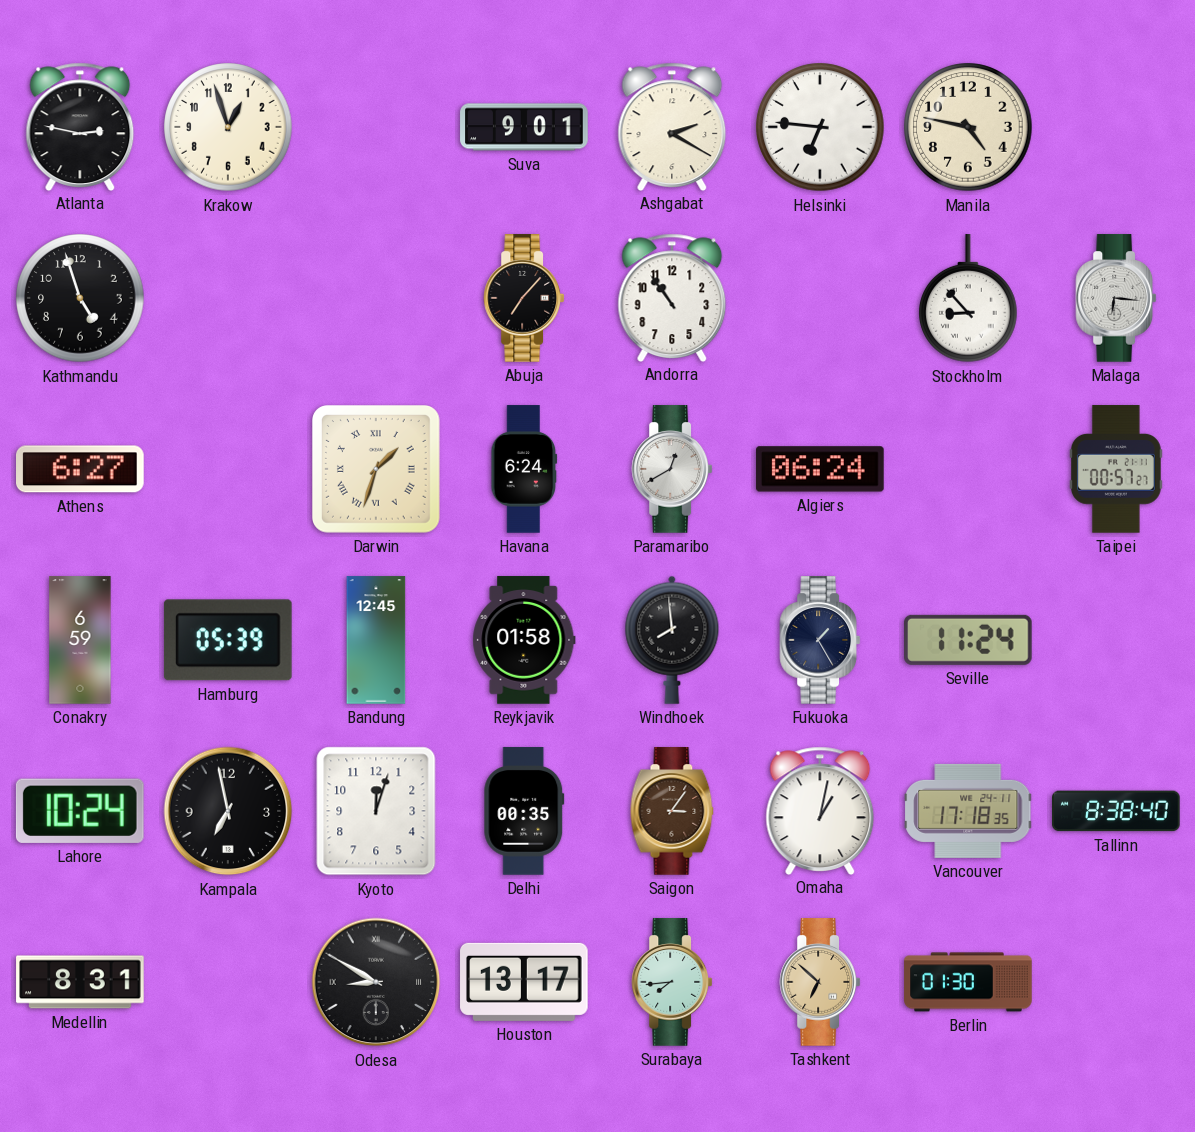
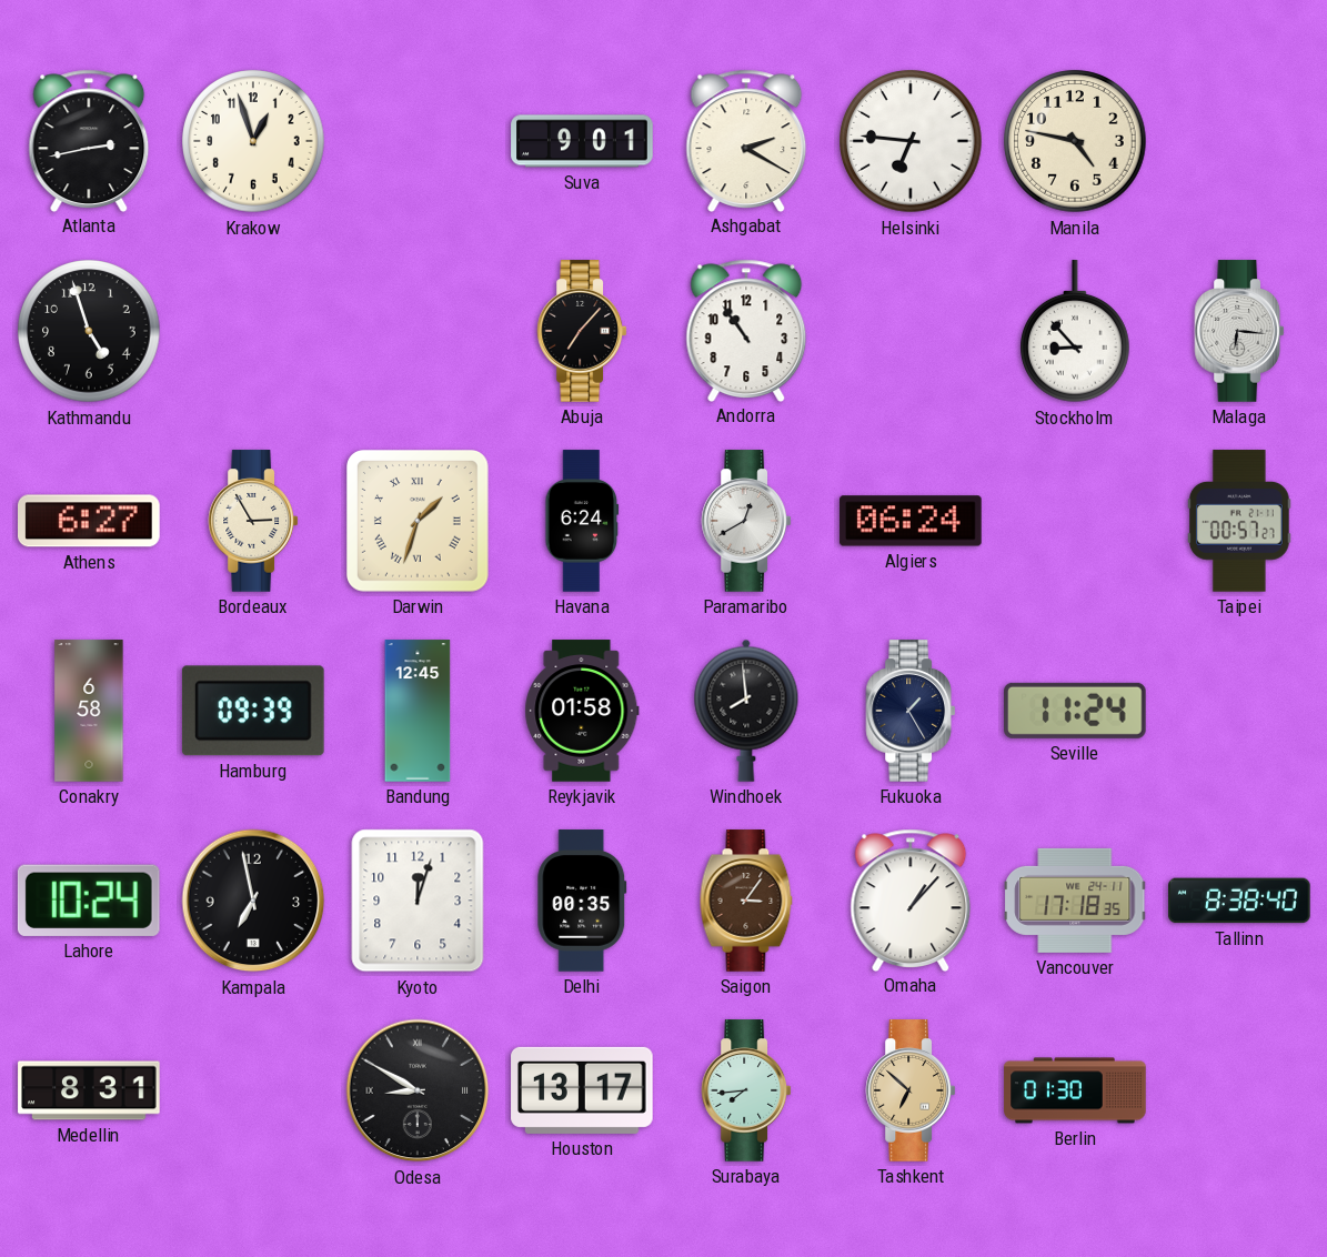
Atlanta: 2:47 -> 2:43
Bordeaux: none -> 2:55
Conakry: 6:59 -> 6:58
Hamburg: 05:39 -> 09:39
Omaha: 1:02 -> 1:07
